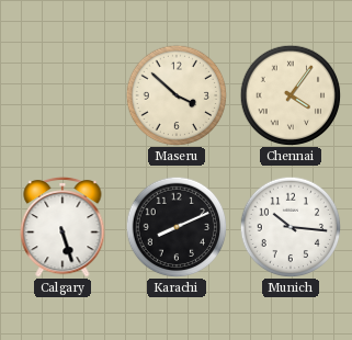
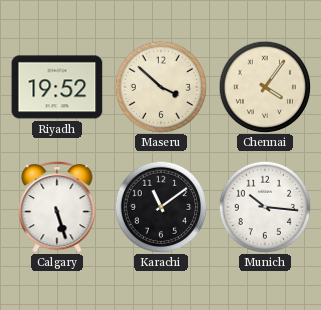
Riyadh: none -> 19:52
Karachi: 8:11 -> 11:09
